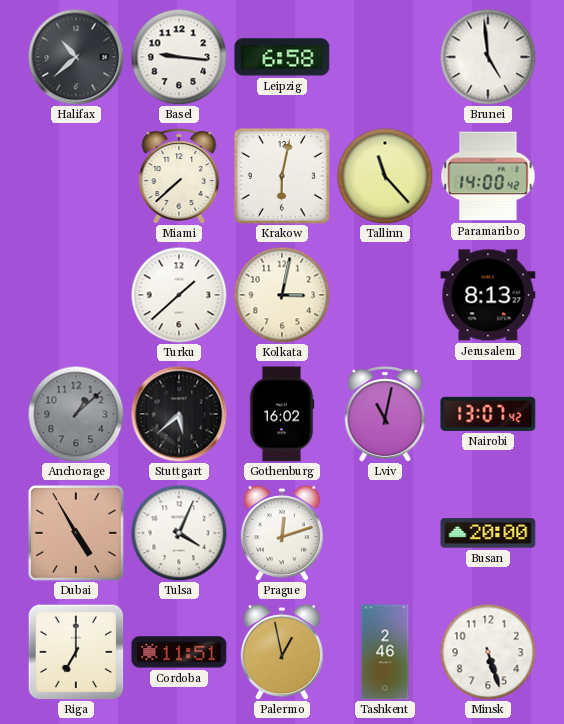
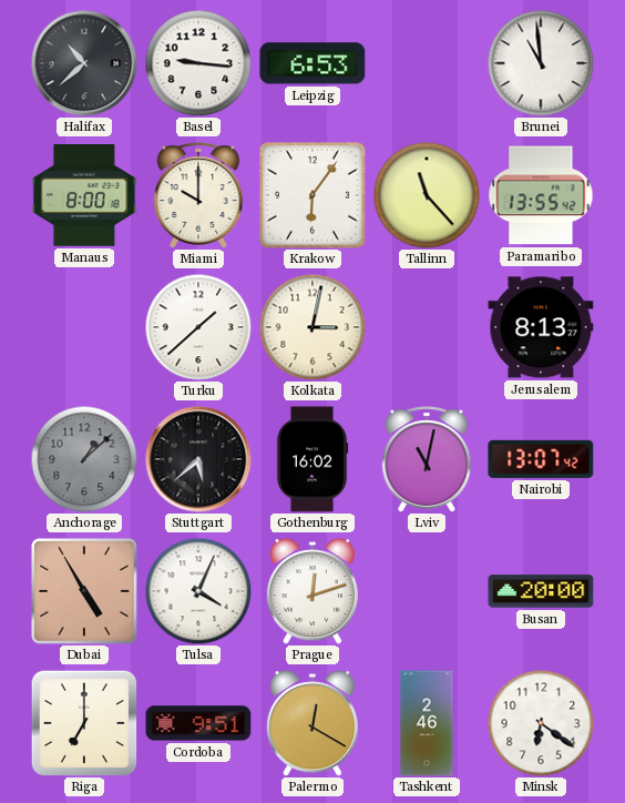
Leipzig: 6:58 -> 6:53
Brunei: 4:59 -> 10:59
Manaus: none -> 8:00
Miami: 7:38 -> 10:00
Krakow: 6:02 -> 6:06
Paramaribo: 14:00 -> 13:55
Cordoba: 11:51 -> 9:51
Palermo: 12:58 -> 12:20
Minsk: 5:27 -> 6:21
